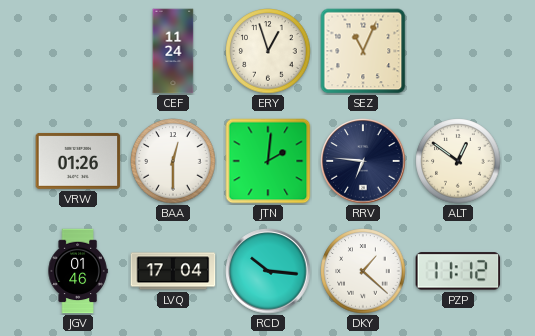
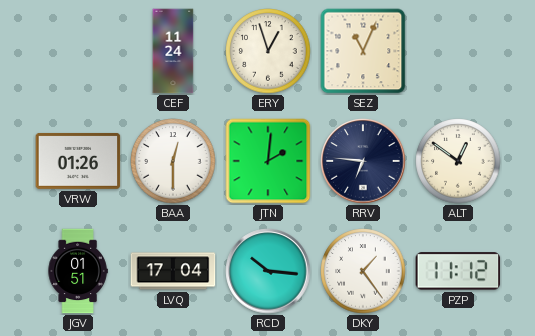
JGV: 01:46 -> 01:51
DKY: 1:22 -> 1:24
